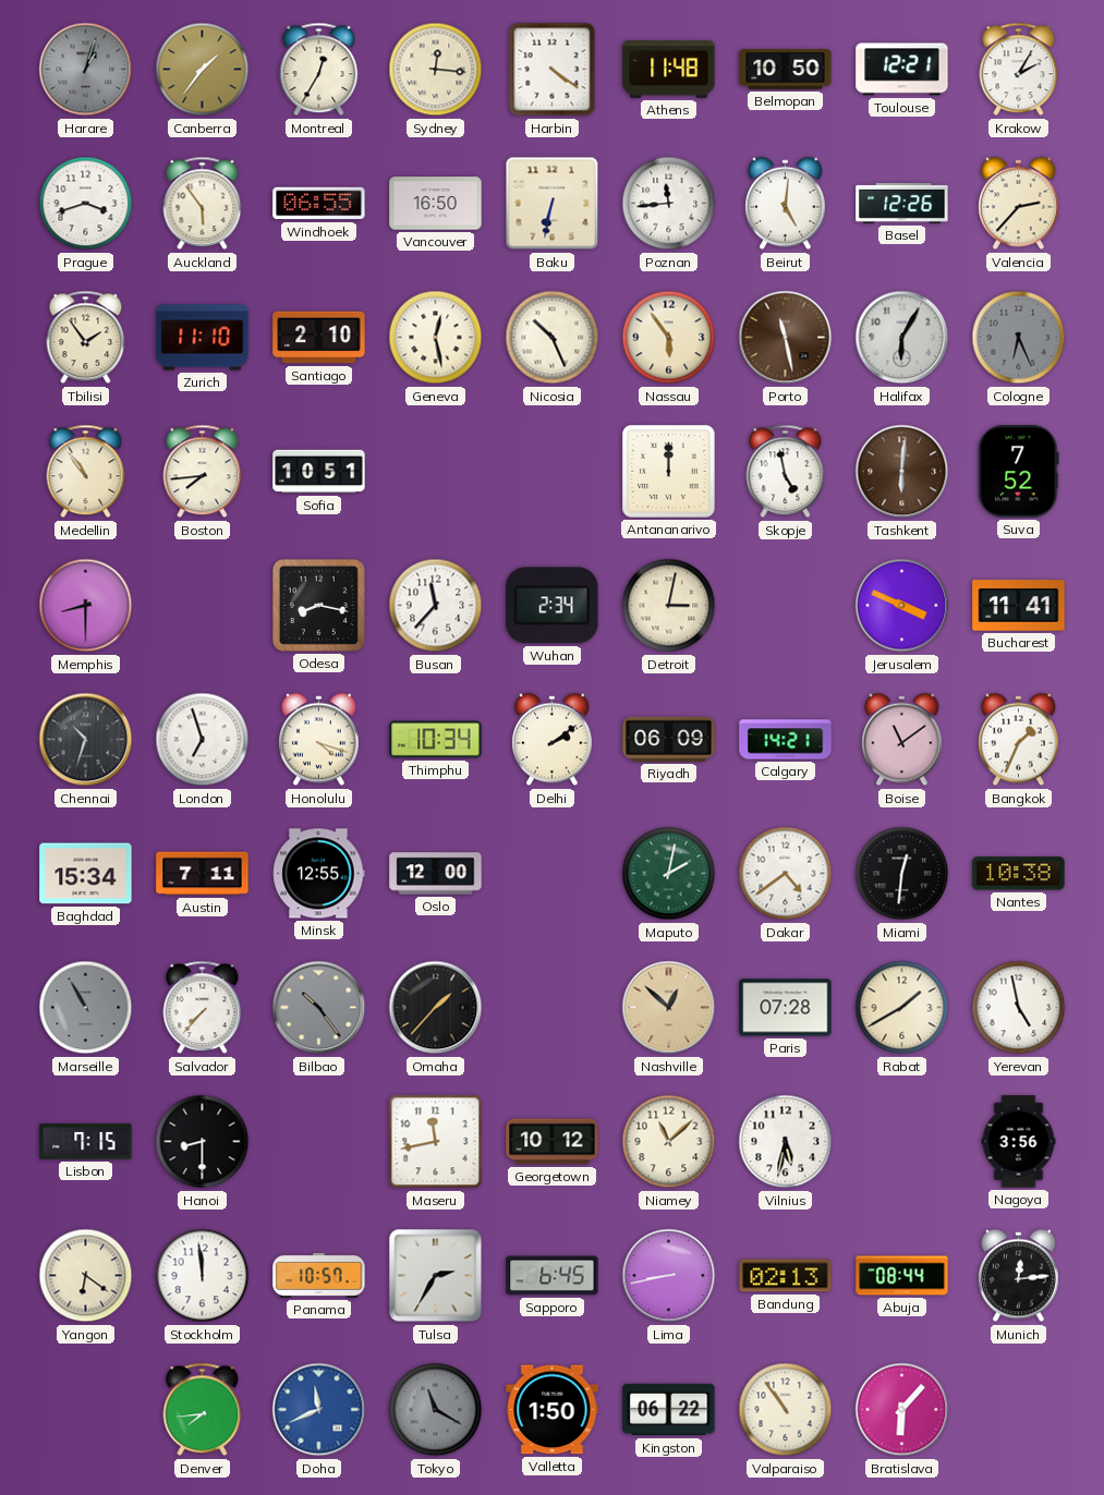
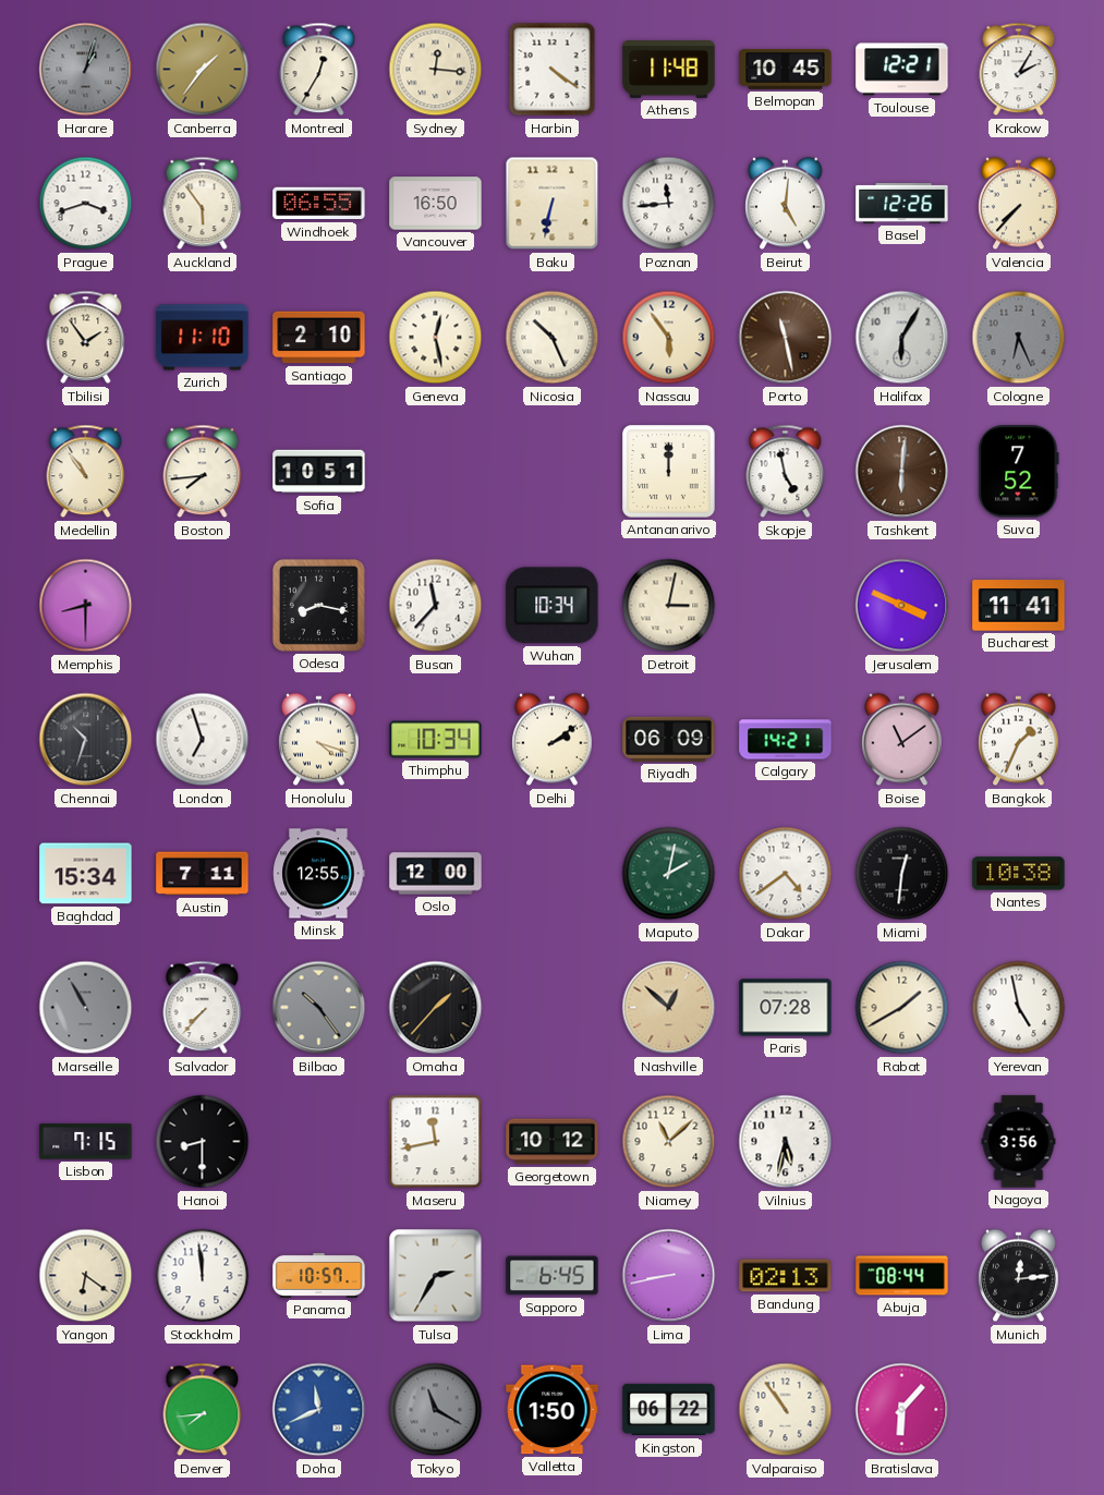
Belmopan: 10:50 -> 10:45
Valencia: 2:37 -> 7:37
Wuhan: 2:34 -> 10:34
